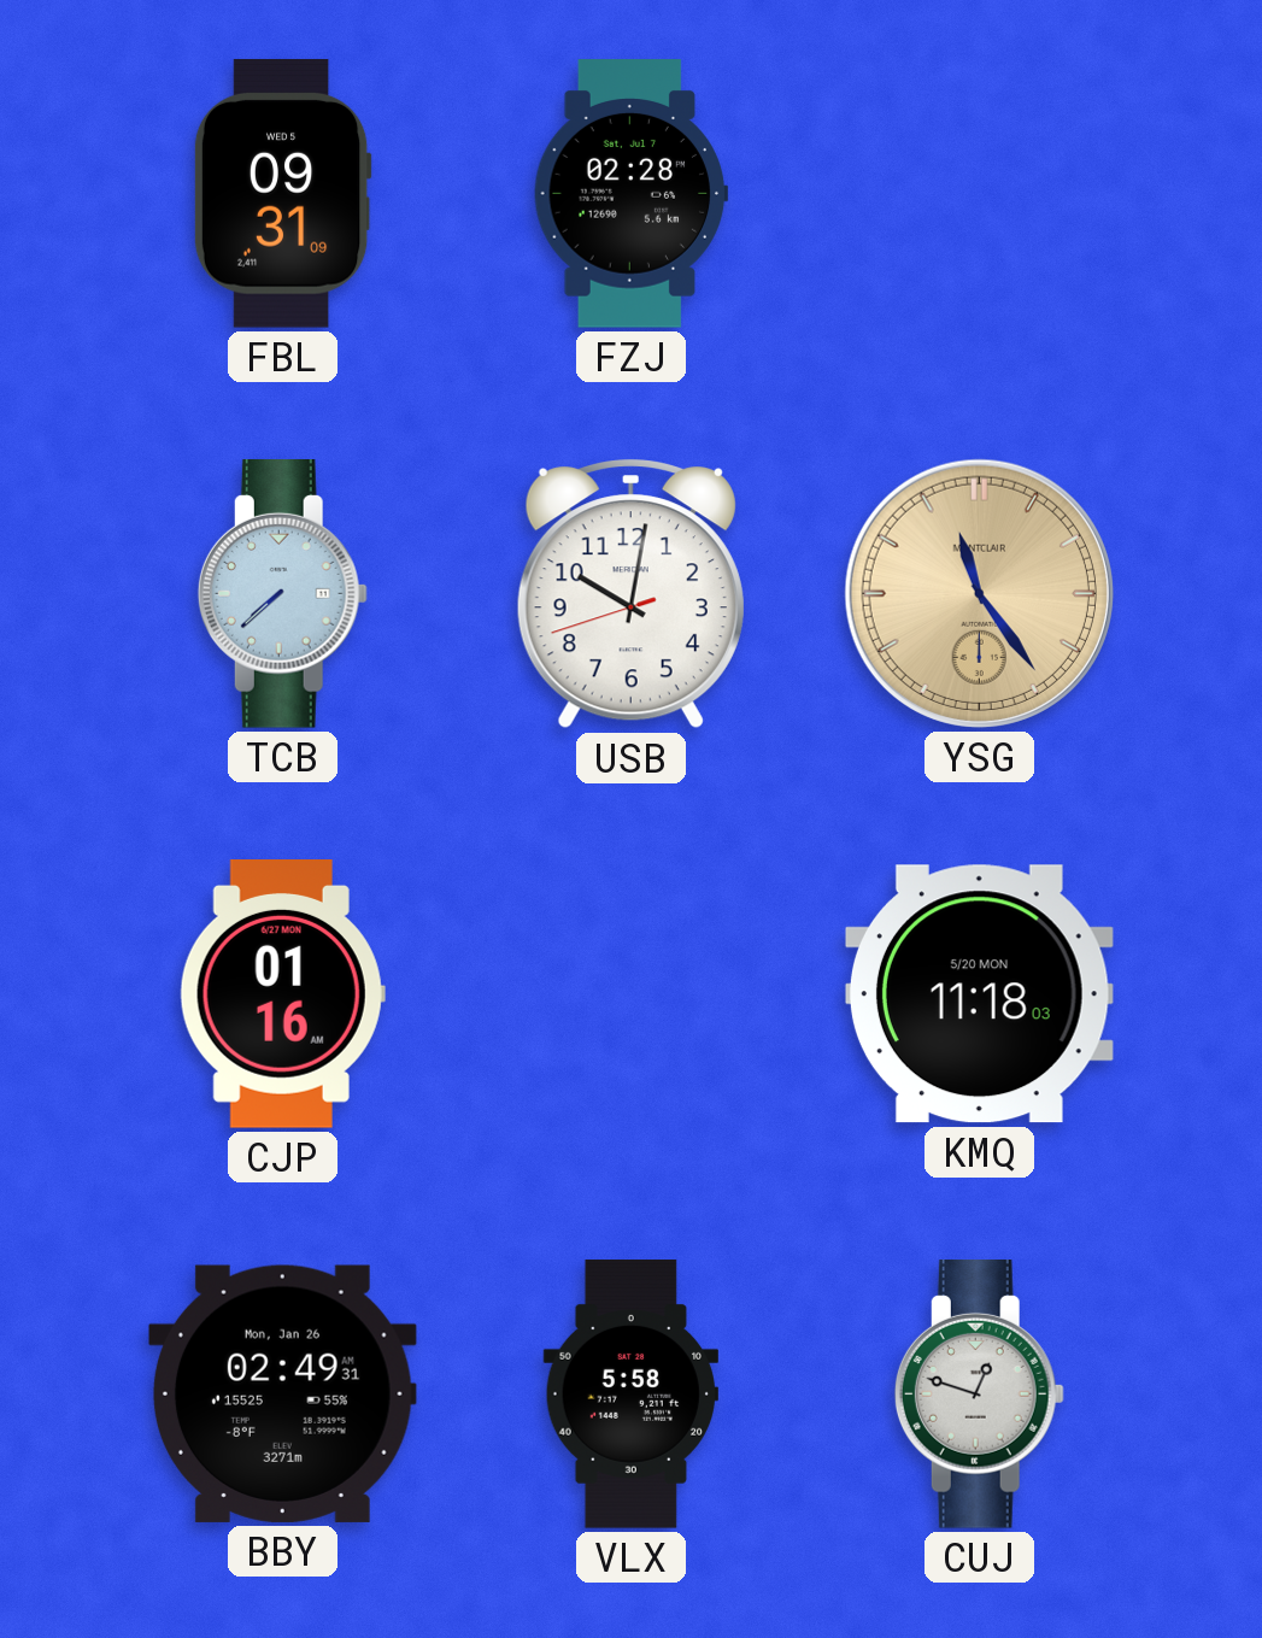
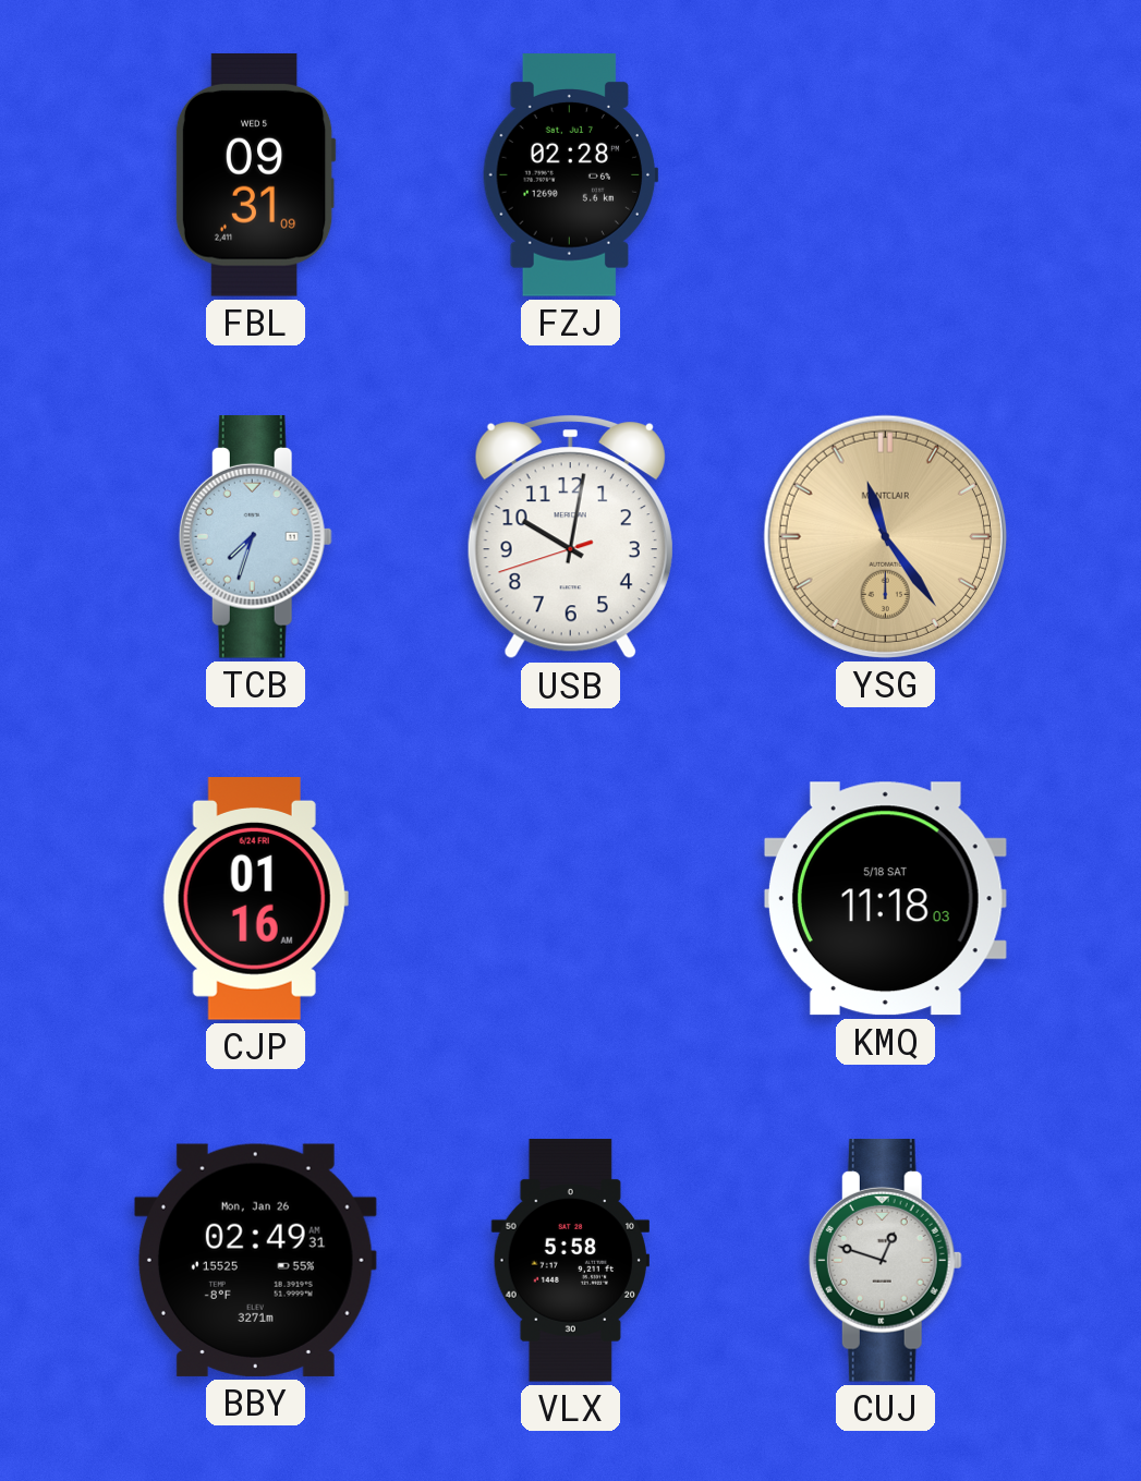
TCB: 7:38 -> 7:33
CJP date: 6/27 MON -> 6/24 FRI
KMQ date: 5/20 MON -> 5/18 SAT
